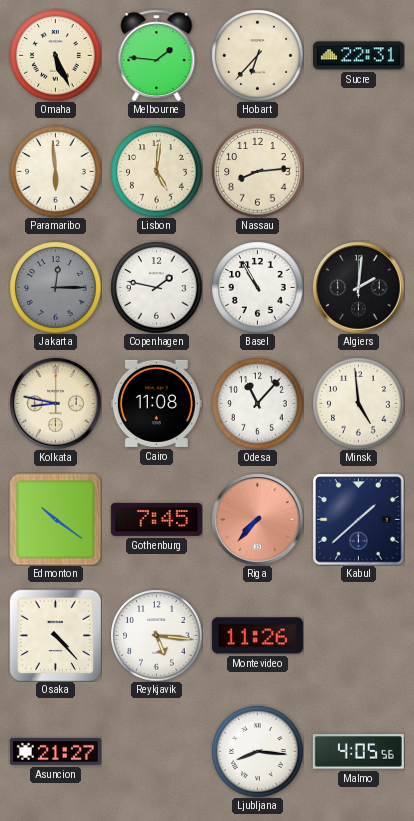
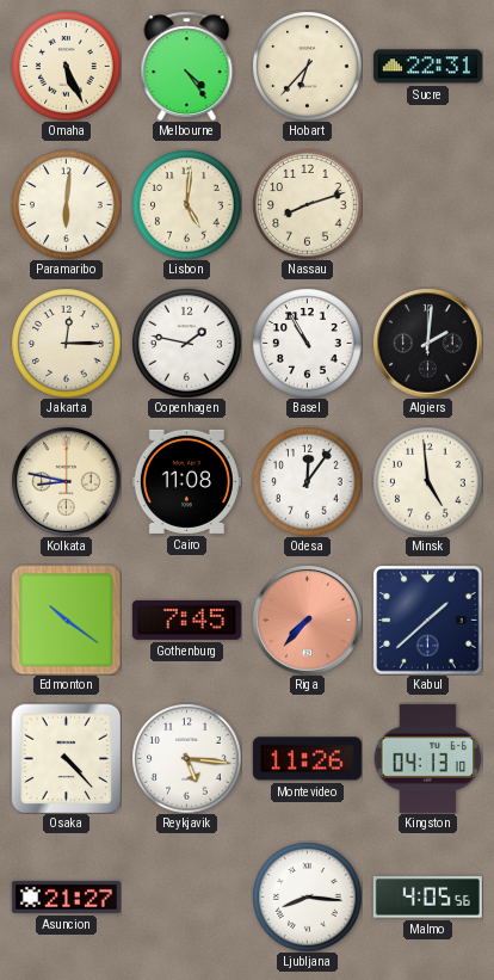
Melbourne: 1:46 -> 4:24
Paramaribo: 5:59 -> 6:01
Nassau: 8:14 -> 8:12
Jakarta dial: grey -> cream
Odesa: 11:07 -> 12:06
Kingston: none -> 04:13
